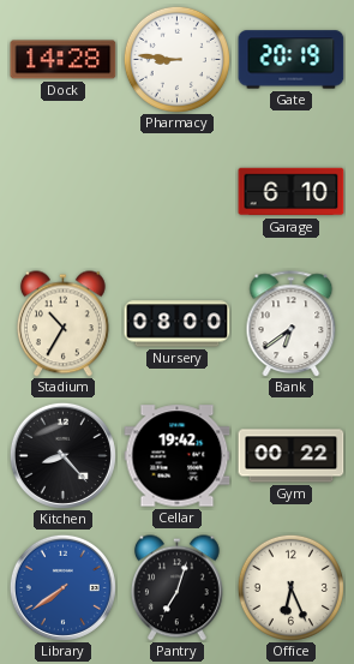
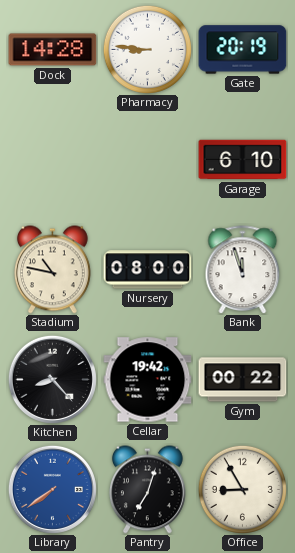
Stadium: 10:35 -> 10:47
Bank: 6:39 -> 11:57
Office: 6:26 -> 8:55
